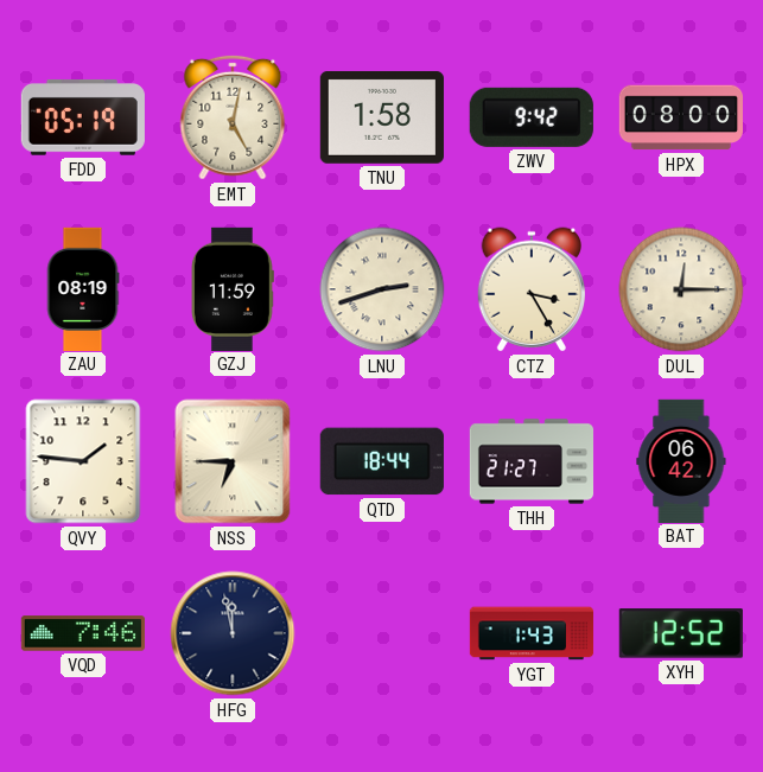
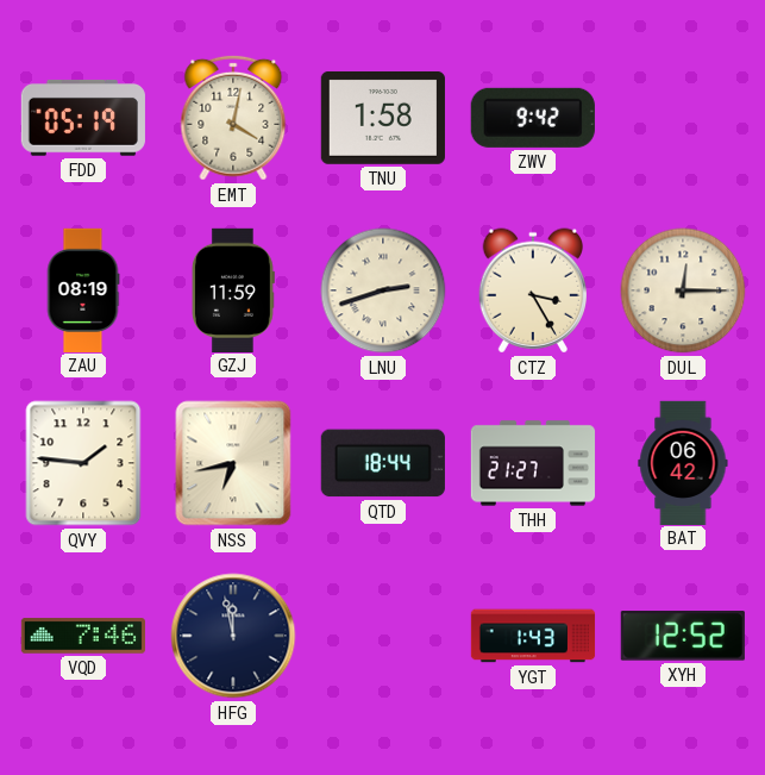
EMT: 5:02 -> 4:02
HPX: 08:00 -> none
NSS: 6:45 -> 6:43
